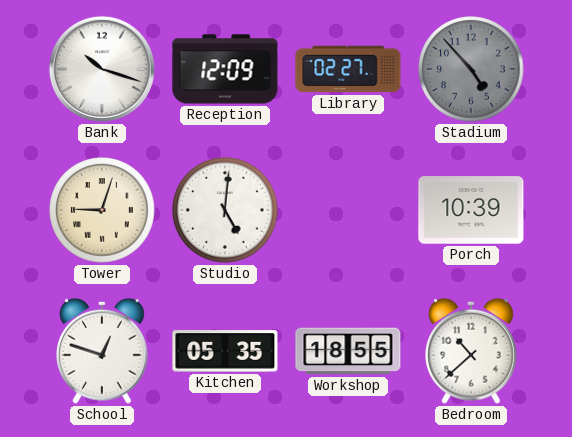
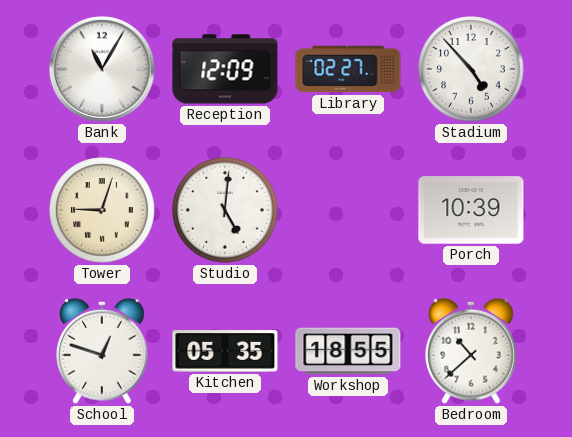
Bank: 10:18 -> 11:05
Stadium dial: grey -> white
